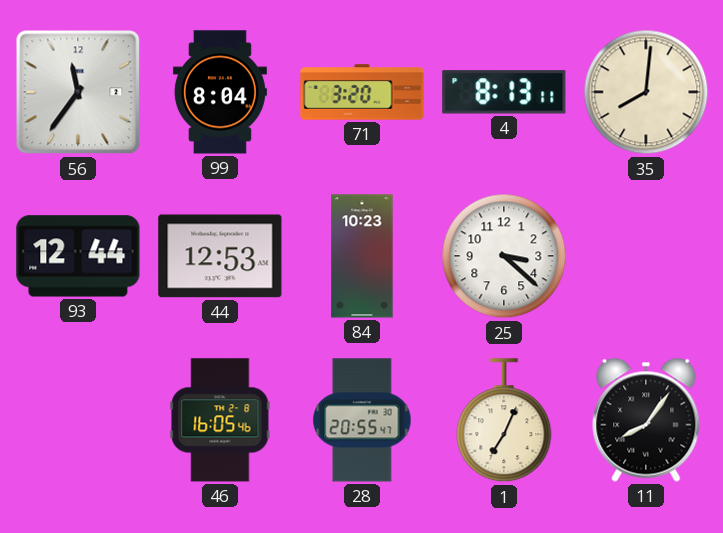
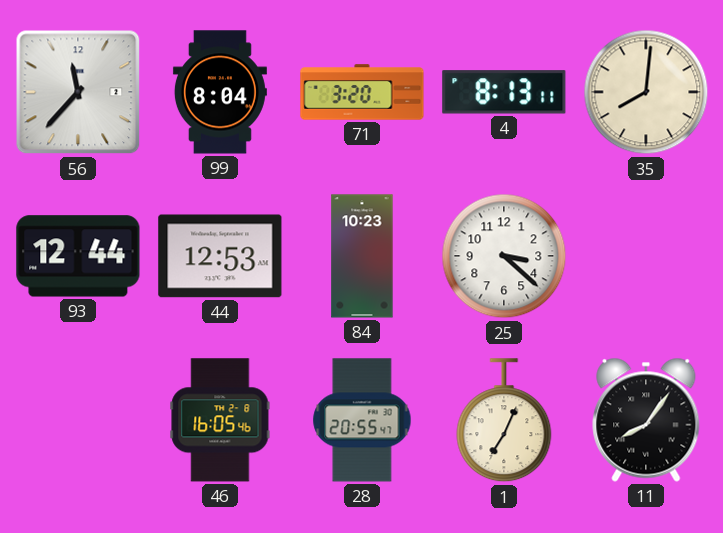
56: 11:36 -> 11:37
